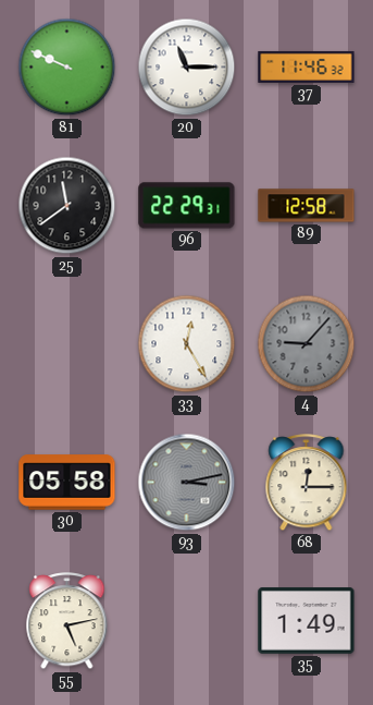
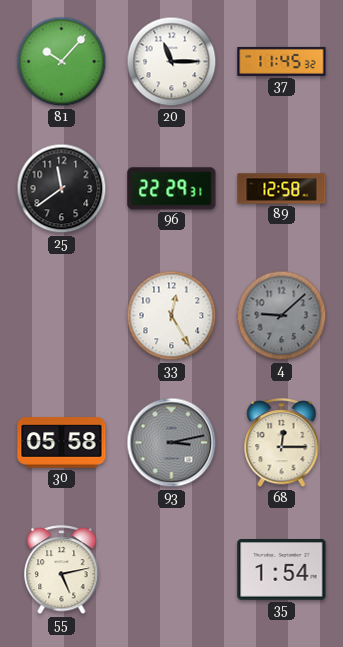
81: 9:49 -> 10:07
37: 11:46 -> 11:45
4: 9:07 -> 9:08
35: 1:49 -> 1:54
